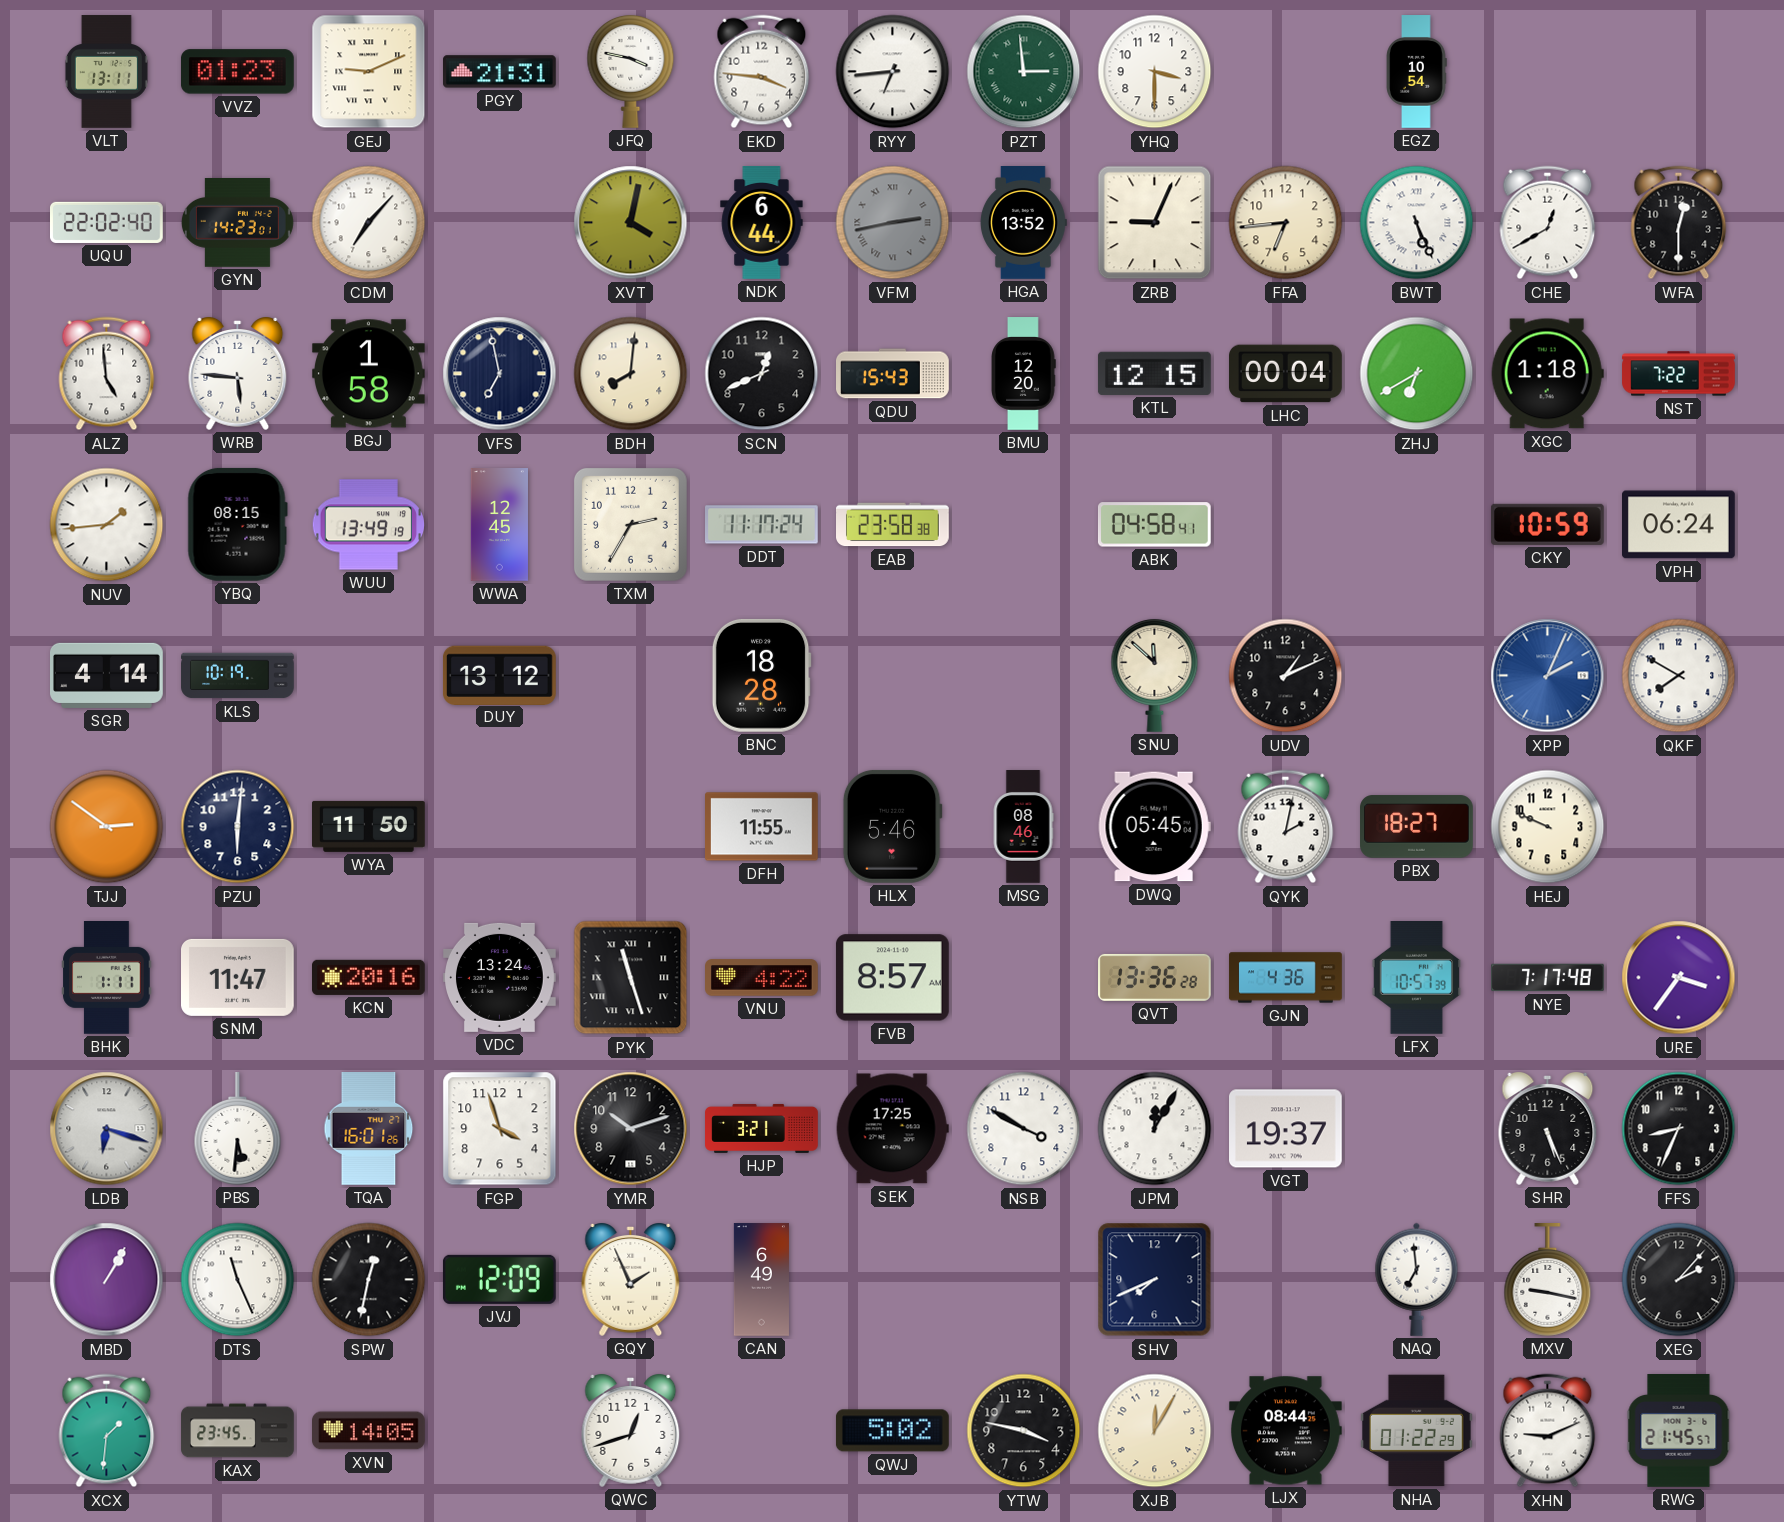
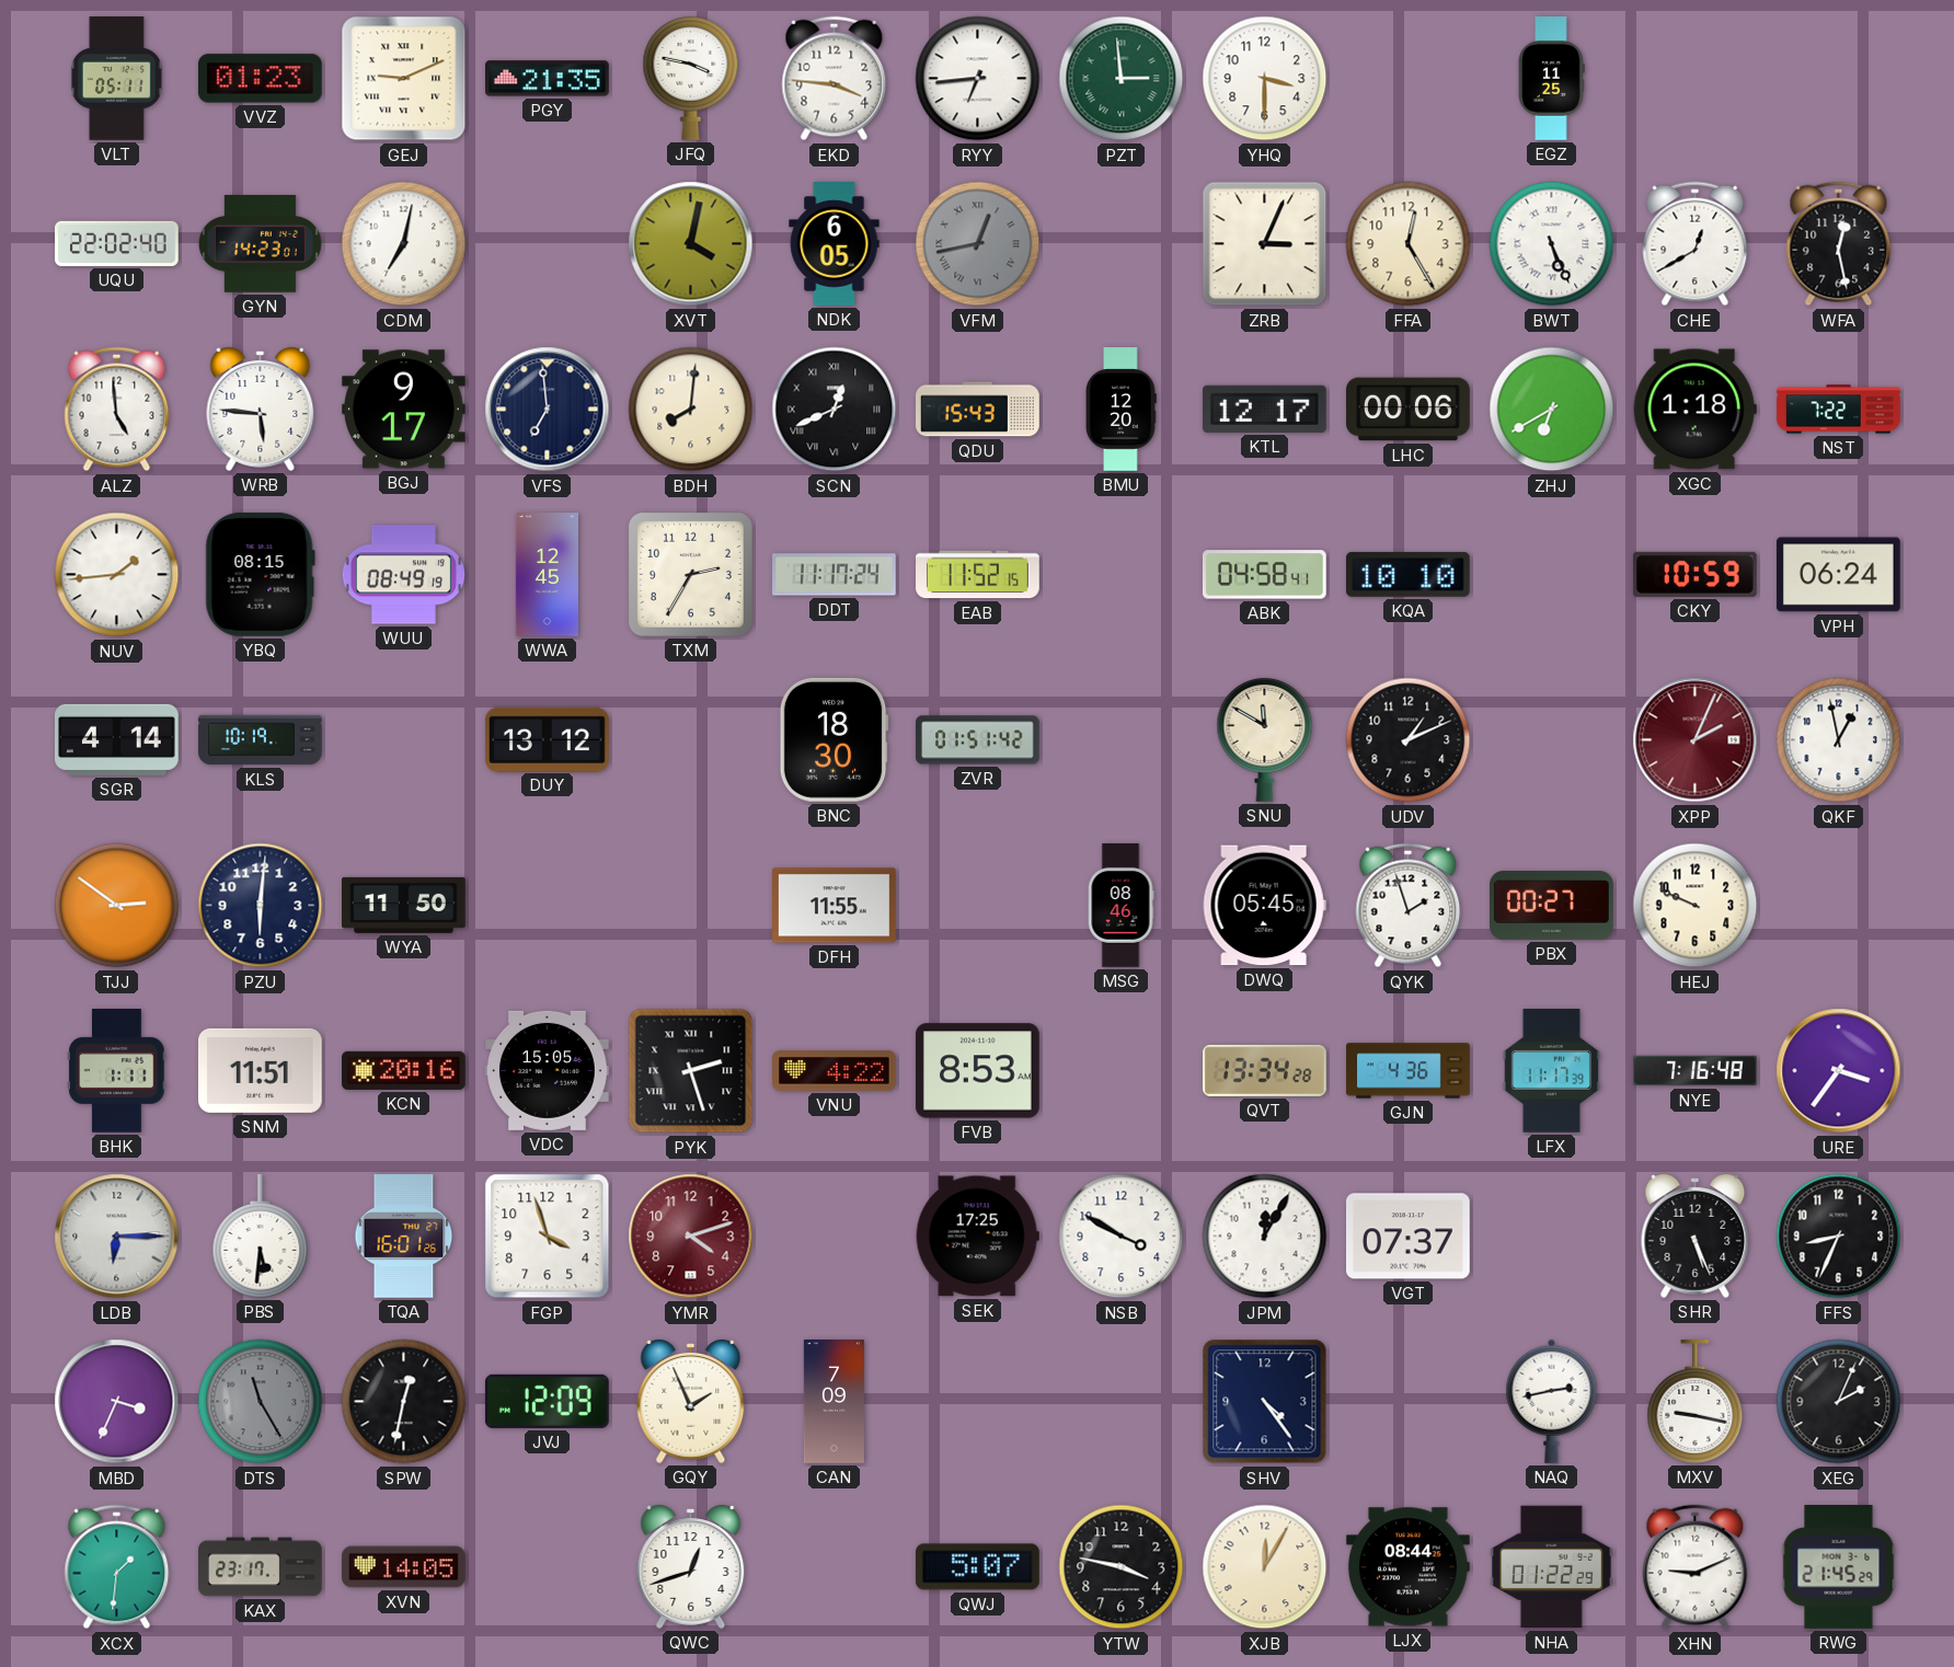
VLT: 13:11 -> 05:11
PGY: 21:31 -> 21:35
EGZ: 10:54 -> 11:25
CDM: 7:07 -> 7:02
NDK: 6:44 -> 6:05
VFM: 2:43 -> 12:43
HGA: 13:52 -> none
ZRB: 9:04 -> 3:04
FFA: 6:44 -> 12:25
WFA: 12:30 -> 12:28
BGJ: 1:58 -> 9:17
VFS: 6:58 -> 6:59
SCN numerals: Arabic -> Roman
KTL: 12:15 -> 12:17
LHC: 00:04 -> 00:06
WUU: 13:49 -> 08:49
EAB: 23:58 -> 11:52
KQA: none -> 10:10
BNC: 18:28 -> 18:30
ZVR: none -> 01:51
SNU: 11:52 -> 11:50
XPP dial: blue -> burgundy
QKF: 7:50 -> 12:58
HLX: 5:46 -> none
QYK: 2:02 -> 1:57
PBX: 18:27 -> 00:27
SNM: 11:47 -> 11:51
VDC: 13:24 -> 15:05
PYK: 11:27 -> 2:27
FVB: 8:57 -> 8:53
QVT: 13:36 -> 13:34
LFX: 10:57 -> 11:17
NYE: 7:17 -> 7:16
LDB: 6:18 -> 6:15
YMR: 10:12 -> 4:12
YMR dial: black -> burgundy
HJP: 3:21 -> none
VGT: 19:37 -> 07:37
MBD: 1:05 -> 3:34
DTS: 11:26 -> 11:25
DTS dial: white -> grey
CAN: 6:49 -> 7:09
SHV: 7:41 -> 4:24
NAQ: 6:59 -> 2:43
XEG: 2:07 -> 2:04
KAX: 23:45 -> 23:17
QWJ: 5:02 -> 5:07
RWG: 21:45:57 -> 21:45:29
